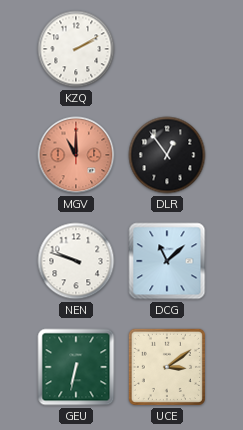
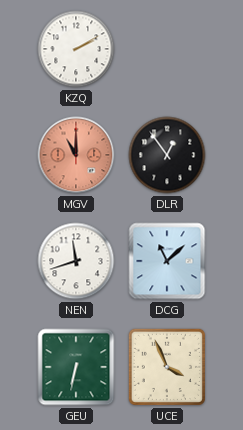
NEN: 9:48 -> 11:42
UCE: 3:09 -> 3:56
